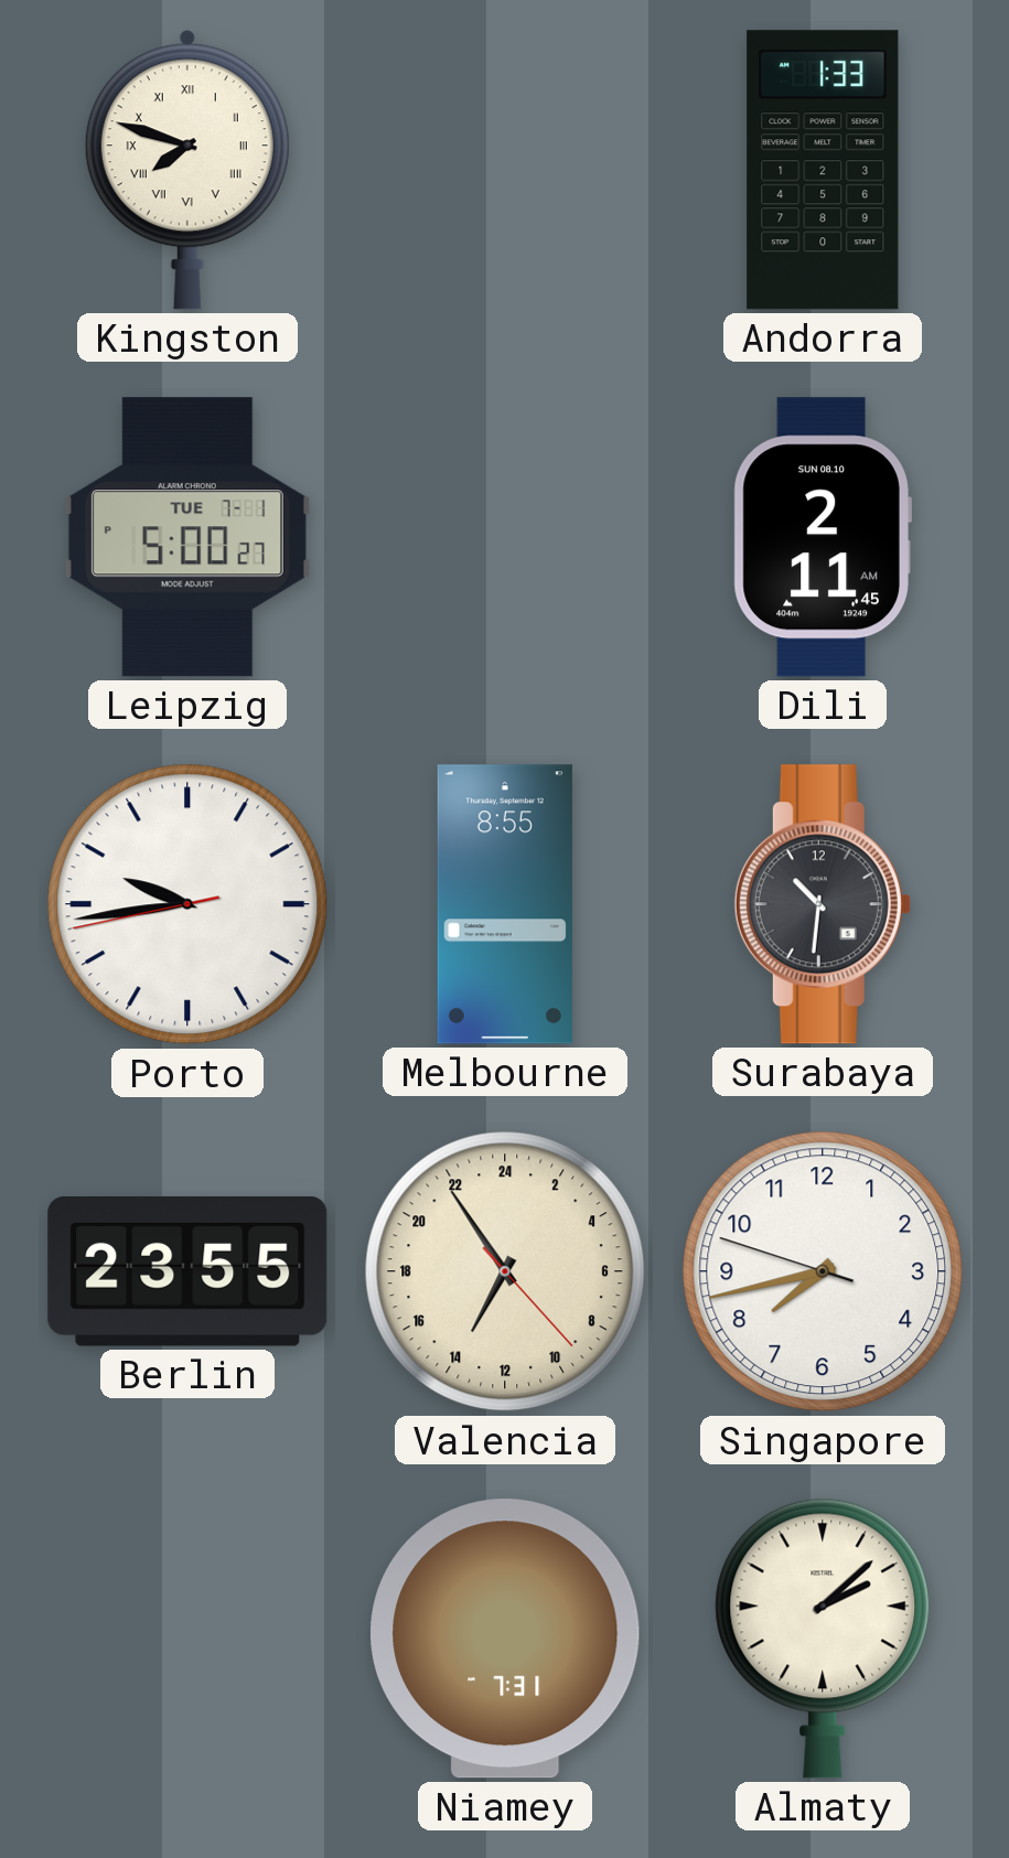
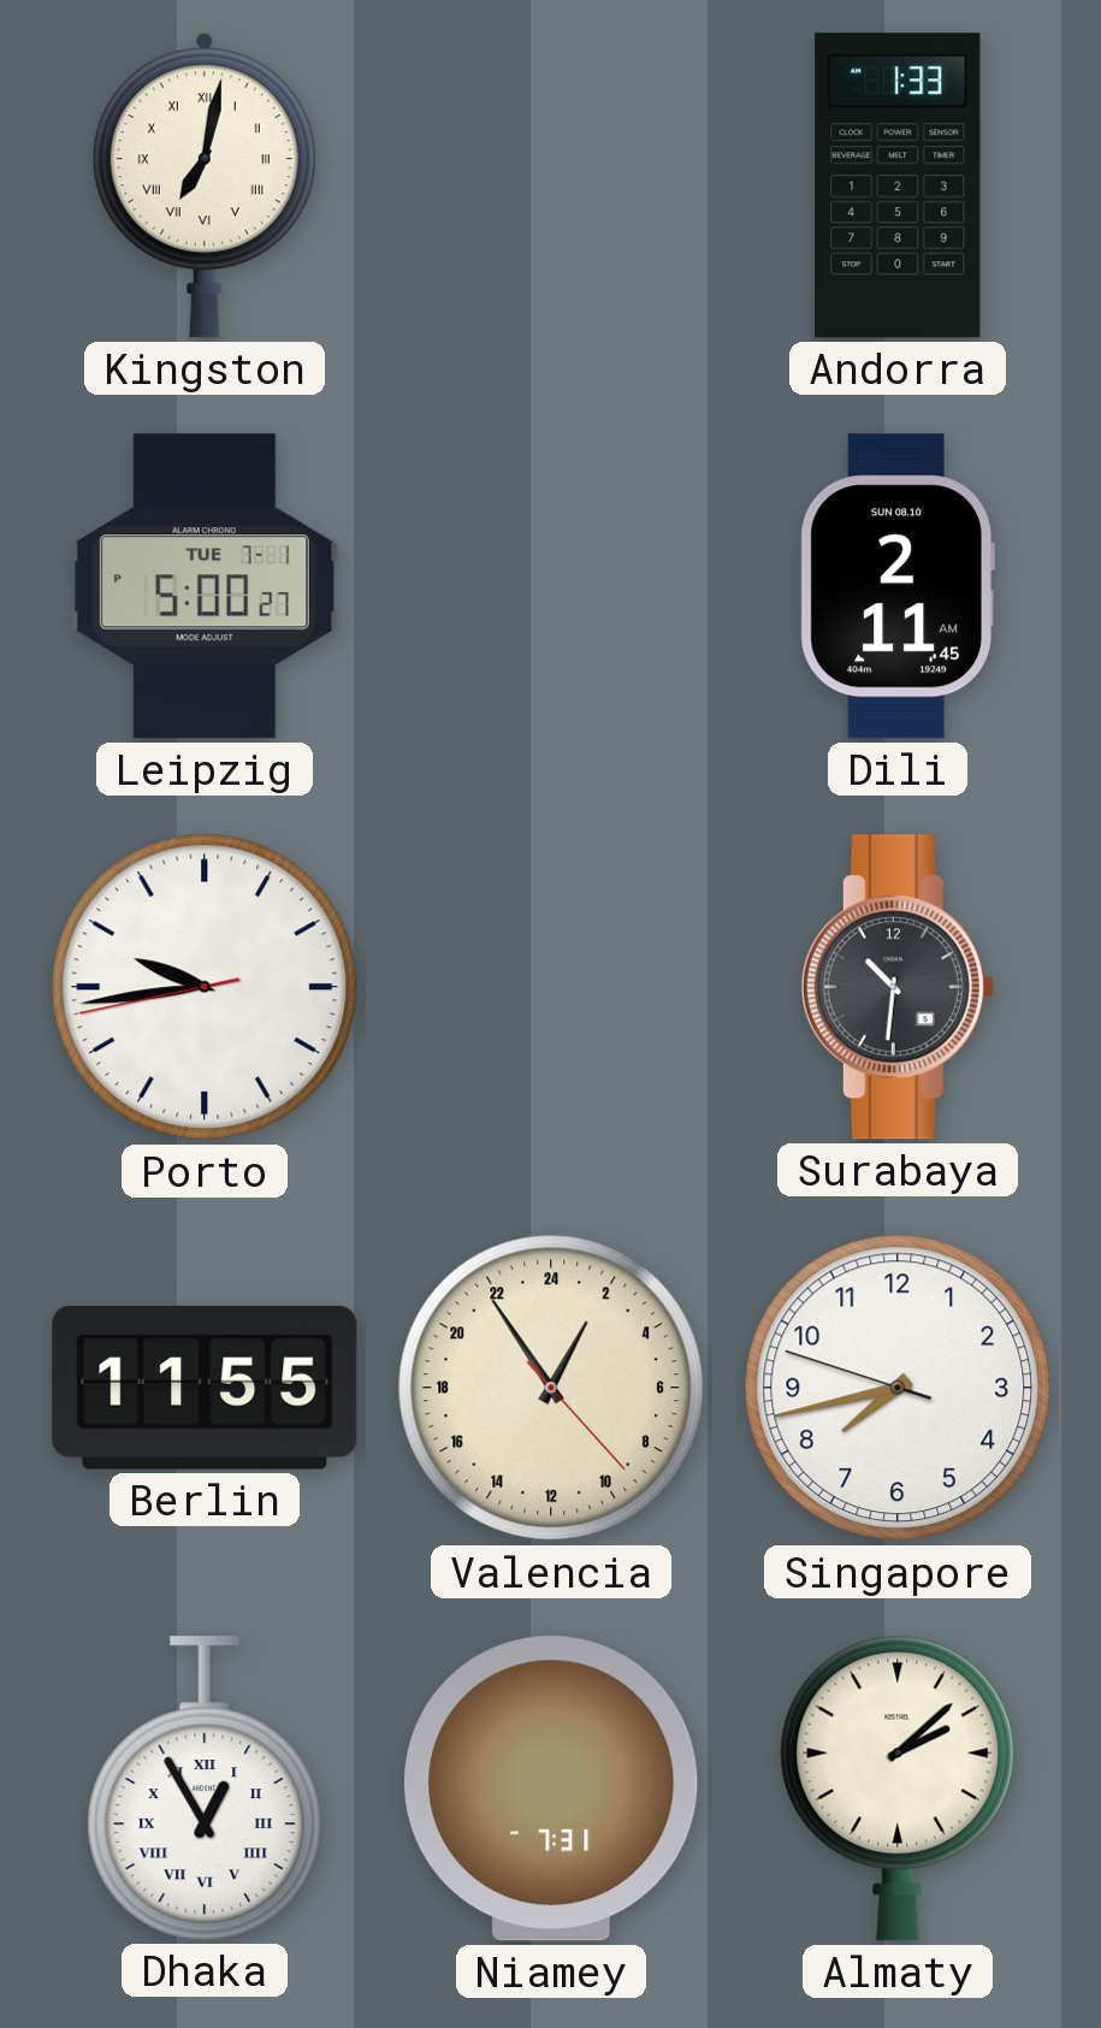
Kingston: 7:48 -> 7:02
Melbourne: 8:55 -> none
Berlin: 23:55 -> 11:55
Valencia: 13:54 -> 1:54
Dhaka: none -> 12:55
